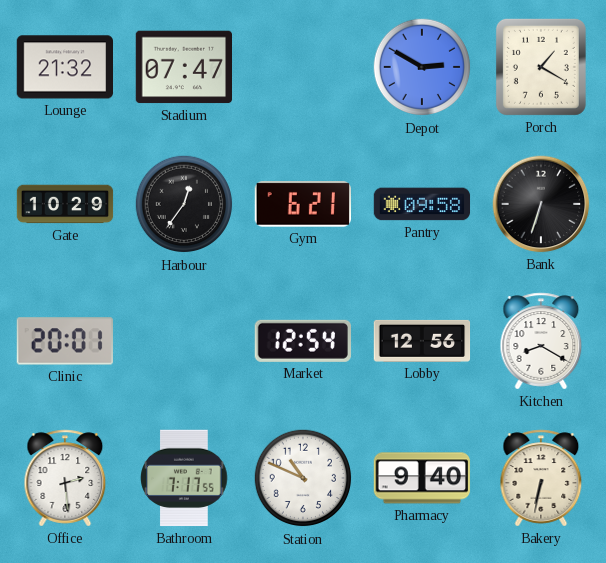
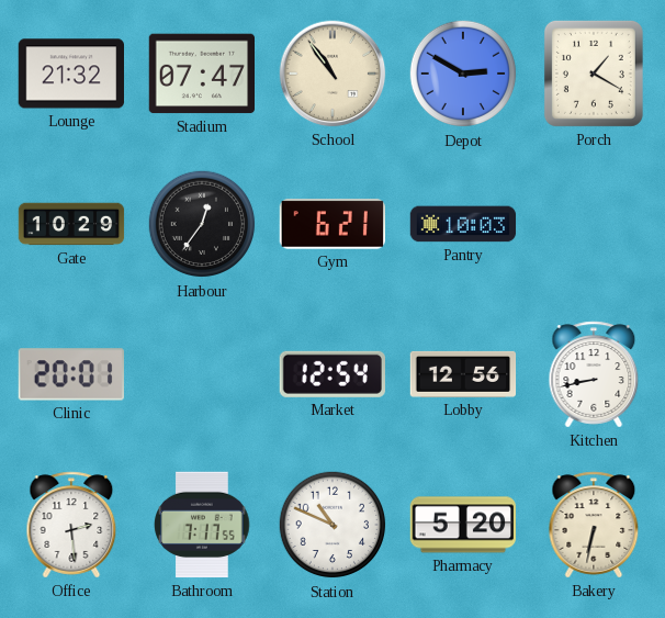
School: none -> 10:54
Pantry: 09:58 -> 10:03
Bank: 6:33 -> none
Kitchen: 8:20 -> 8:43
Pharmacy: 9:40 -> 5:20
